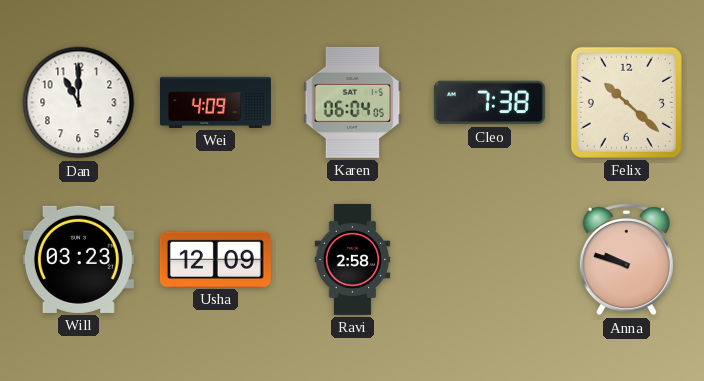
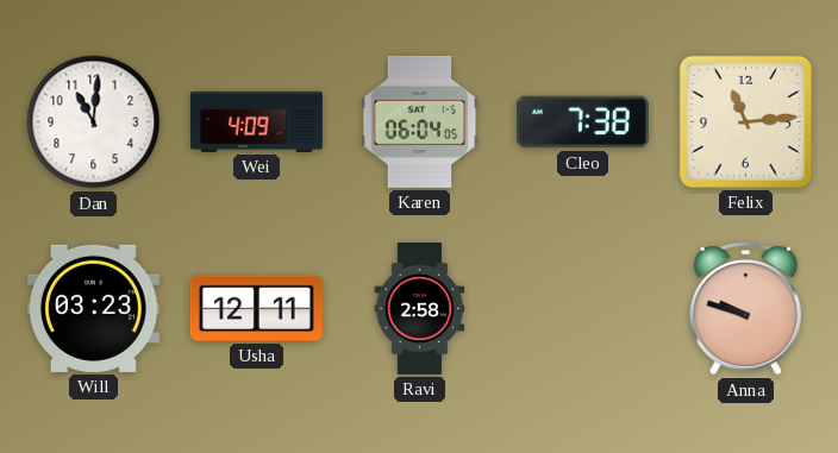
Dan: 11:00 -> 11:01
Felix: 10:22 -> 11:14
Usha: 12:09 -> 12:11
